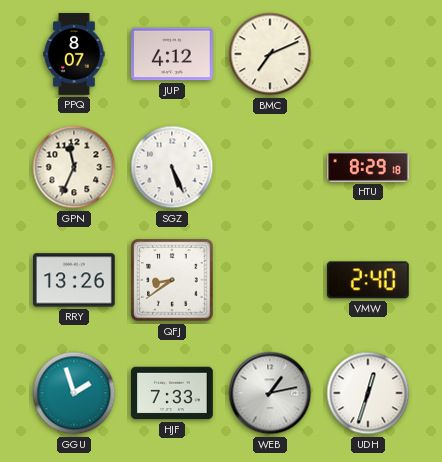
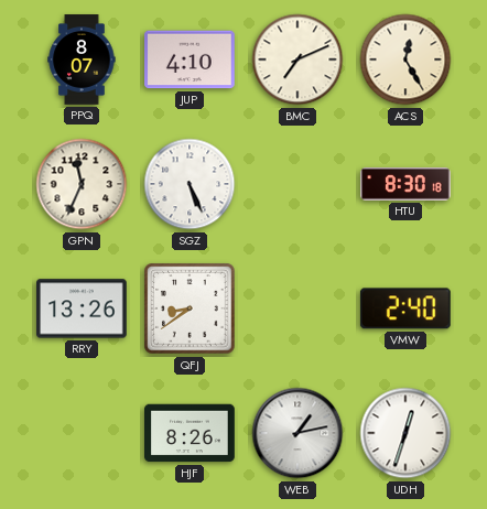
JUP: 4:12 -> 4:10
ACS: none -> 12:25
HTU: 8:29 -> 8:30
GGU: 1:57 -> none
HJF: 7:33 -> 8:26
